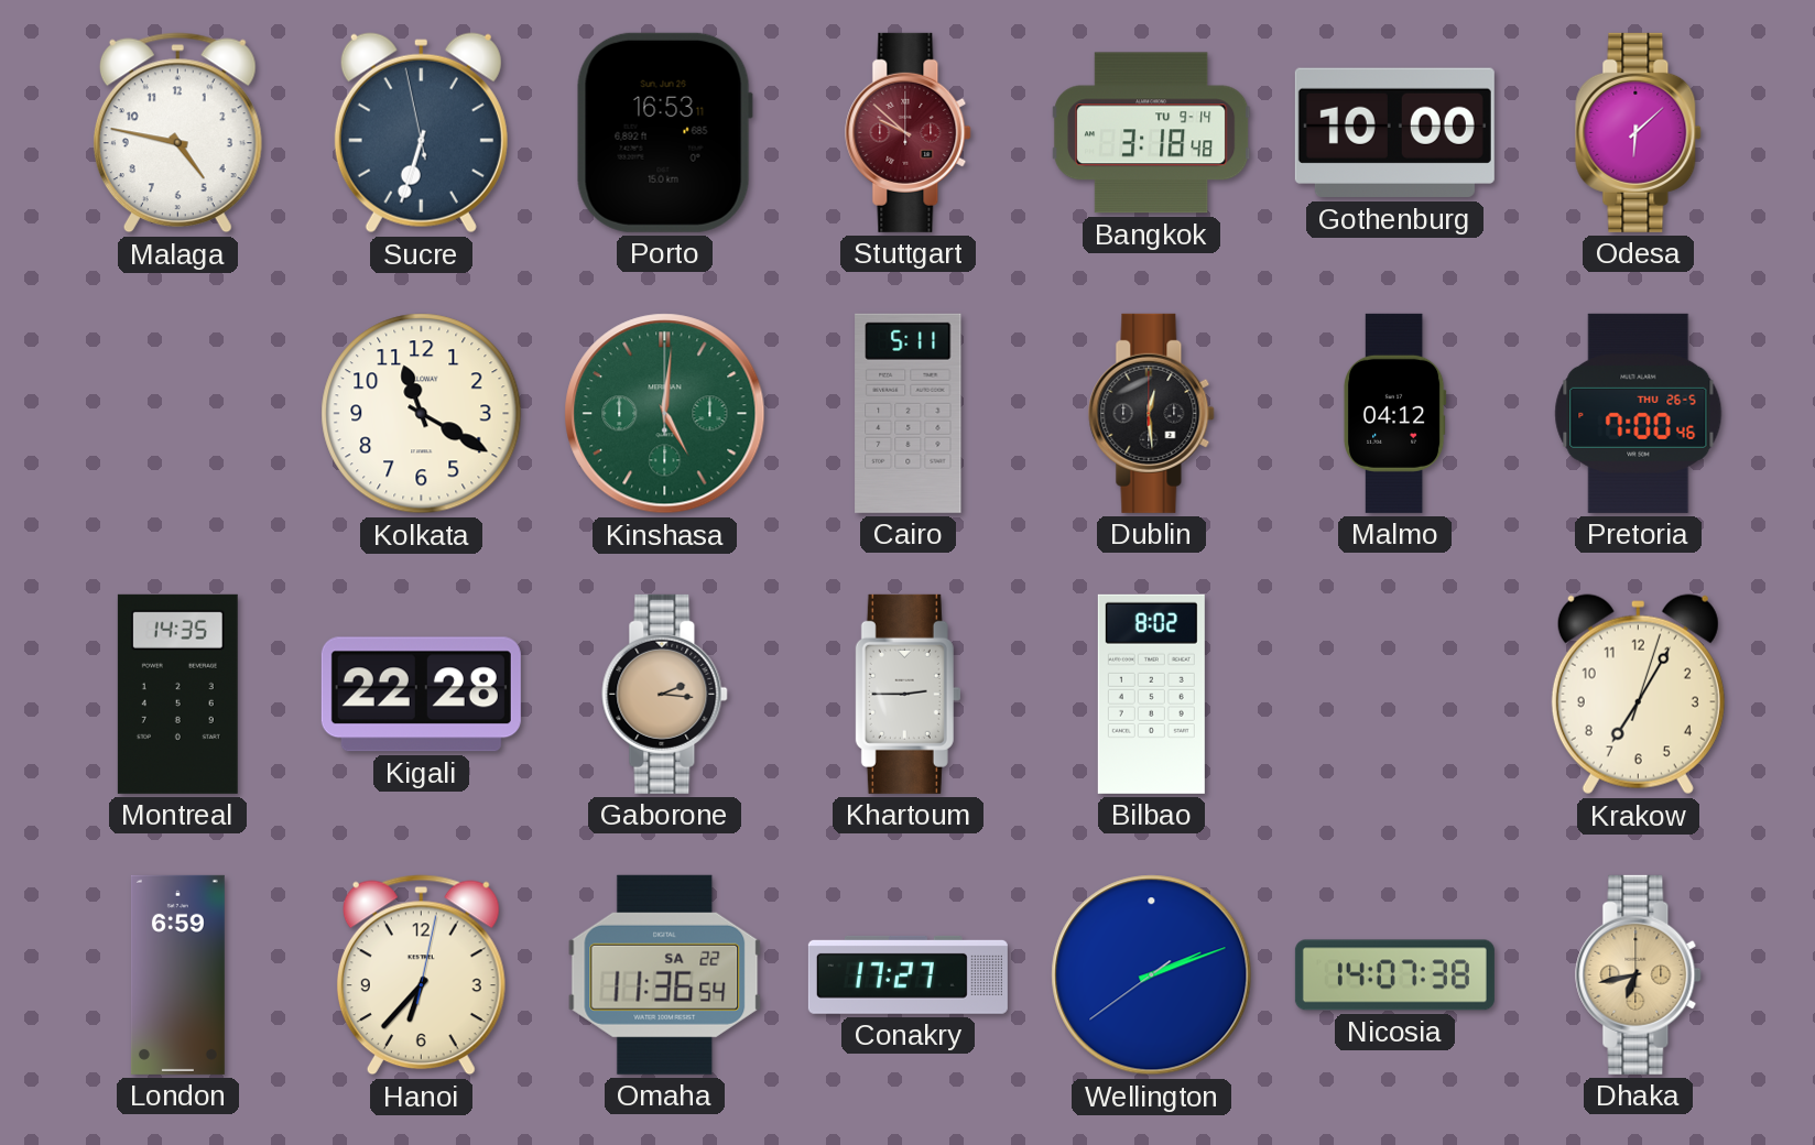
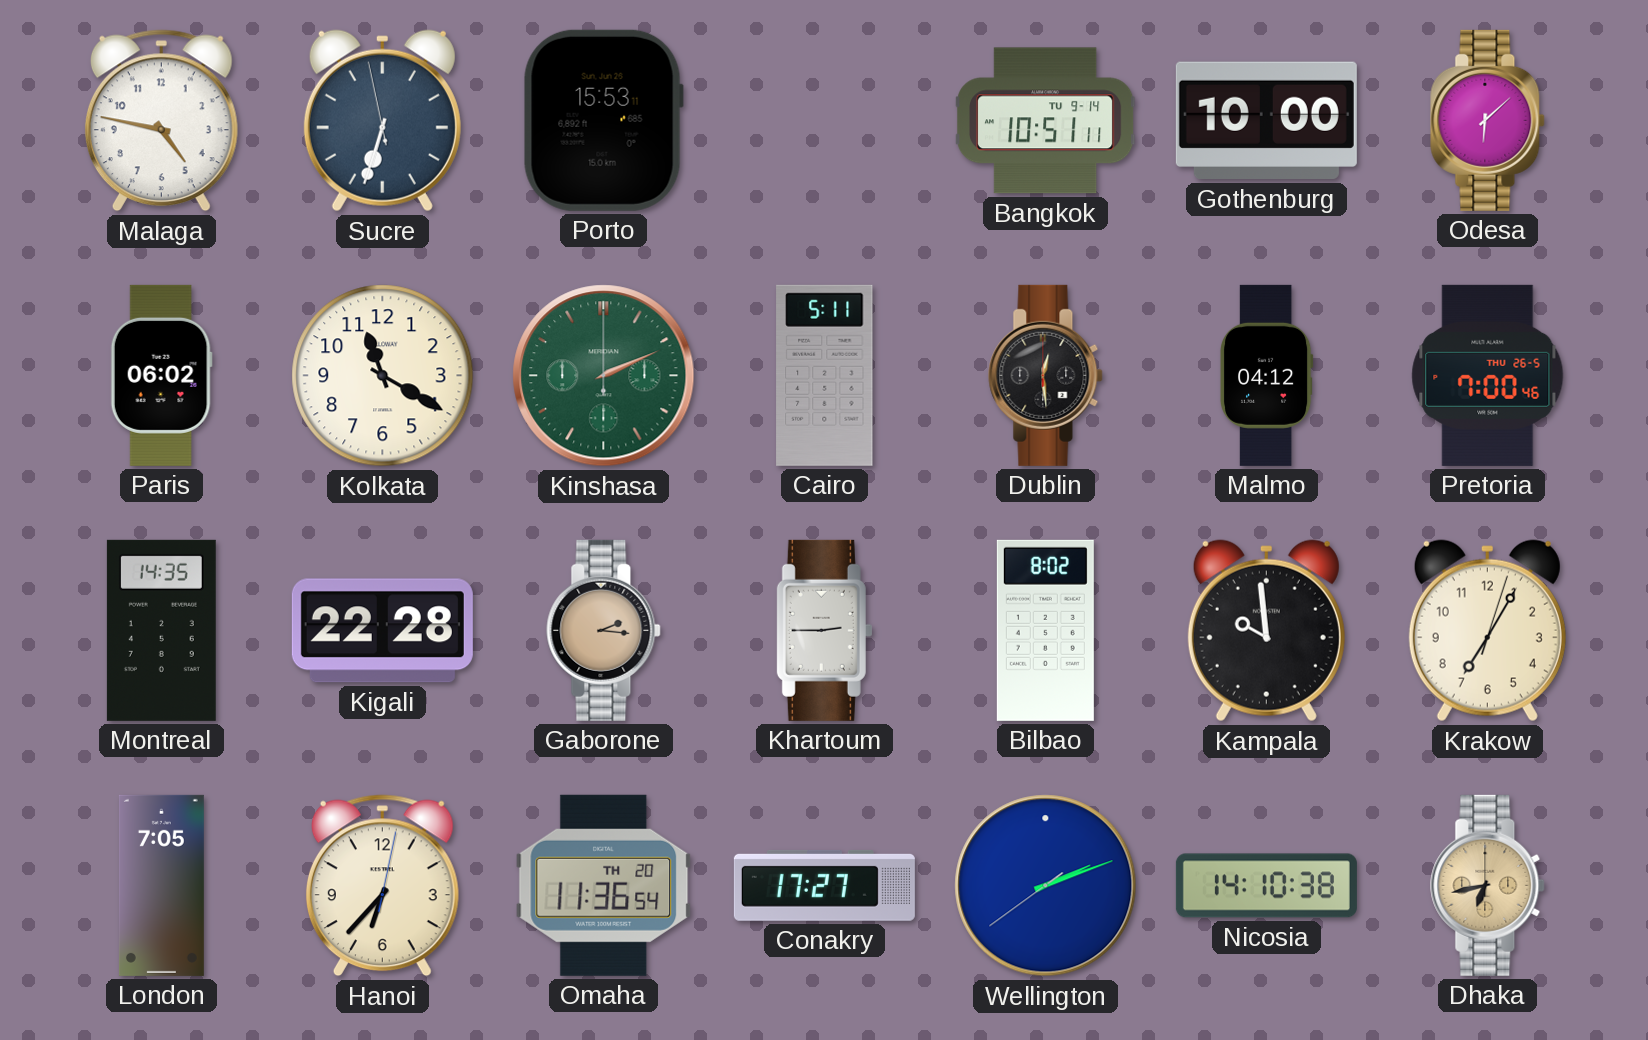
Porto: 16:53 -> 15:53
Stuttgart: 9:52 -> none
Bangkok: 3:18 -> 10:51
Paris: none -> 06:02
Kinshasa: 5:01 -> 2:11
Kampala: none -> 9:59
London: 6:59 -> 7:05
Omaha date: SA 22 -> TH 20
Nicosia: 14:07 -> 14:10
